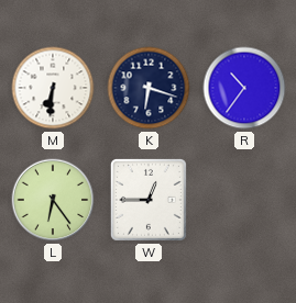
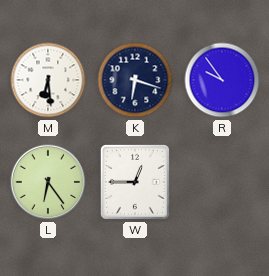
M: 6:31 -> 6:29
R: 10:36 -> 9:54
